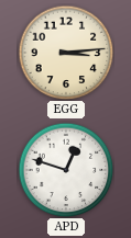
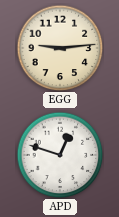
EGG: 3:14 -> 9:14
